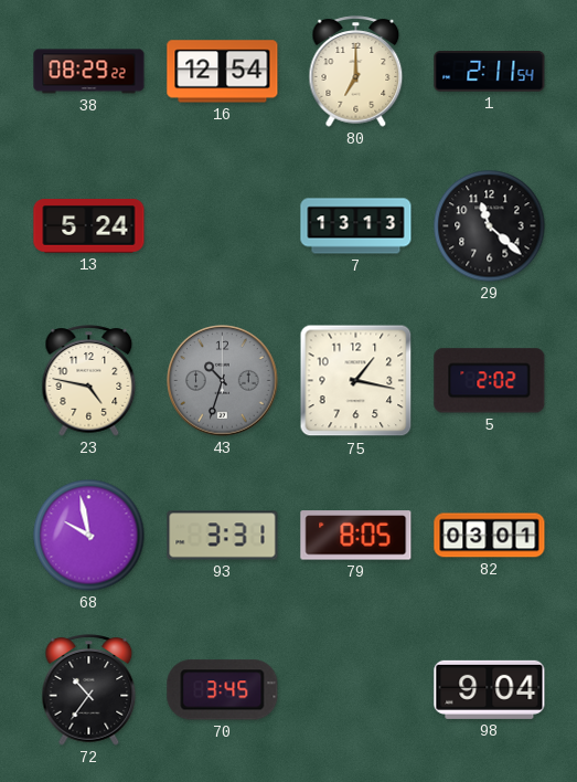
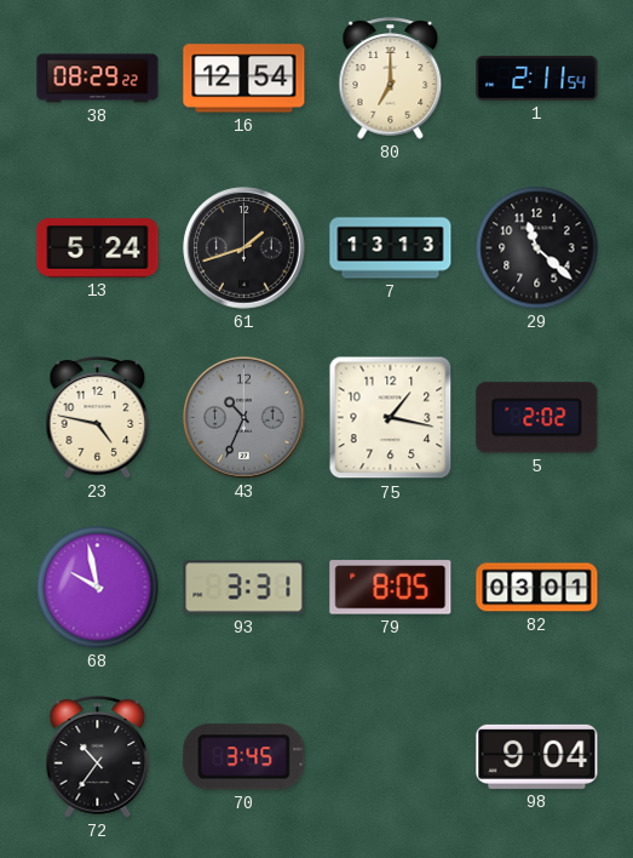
61: none -> 1:42
43: 10:33 -> 10:34
